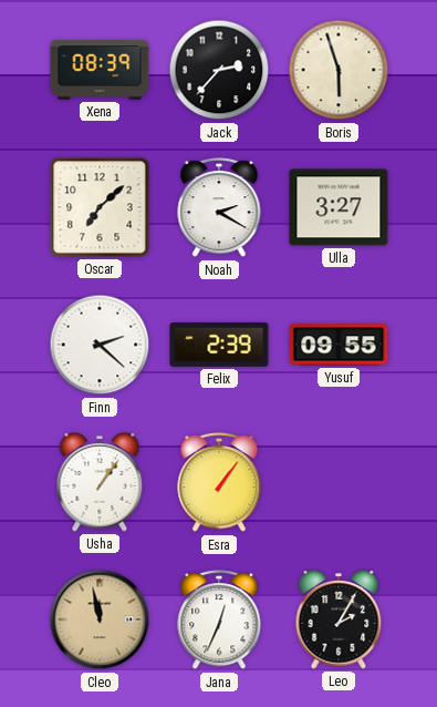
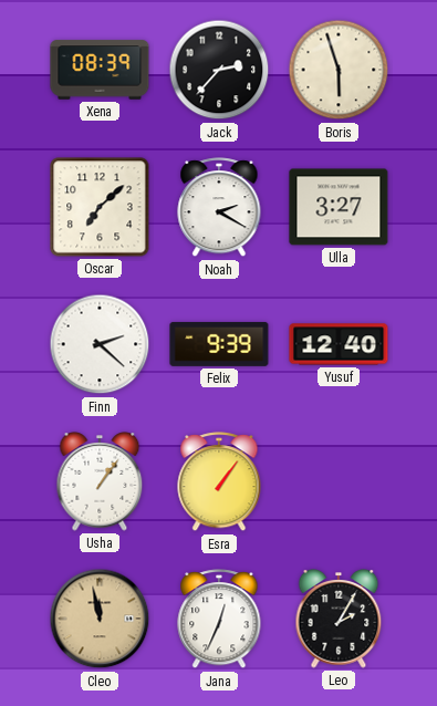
Felix: 2:39 -> 9:39
Yusuf: 09:55 -> 12:40
